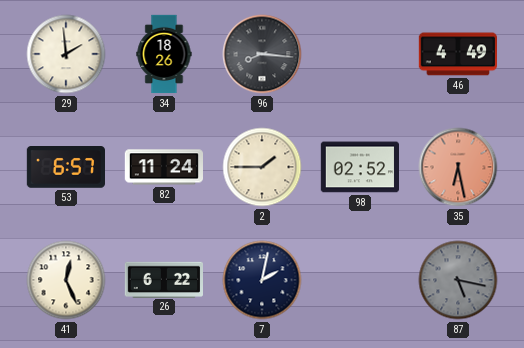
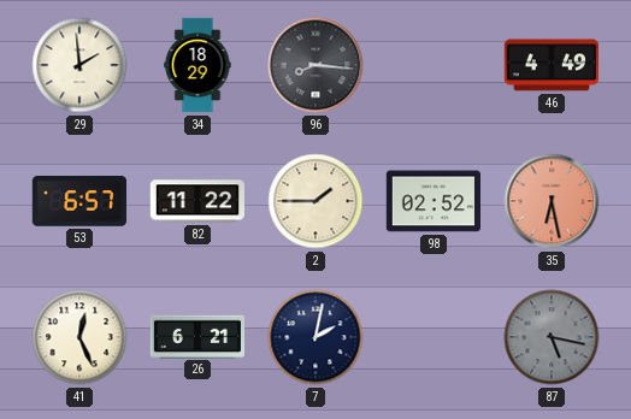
34: 18:26 -> 18:29
82: 11:24 -> 11:22
26: 6:22 -> 6:21
